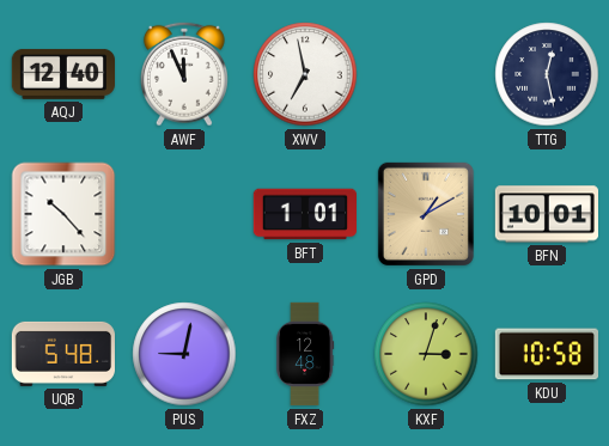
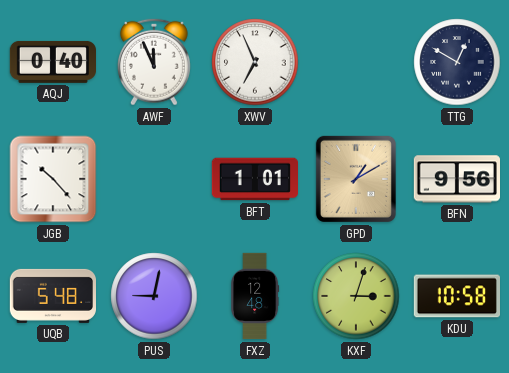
AQJ: 12:40 -> 0:40
XWV: 6:58 -> 6:56
TTG: 12:28 -> 12:50
BFN: 10:01 -> 9:56
